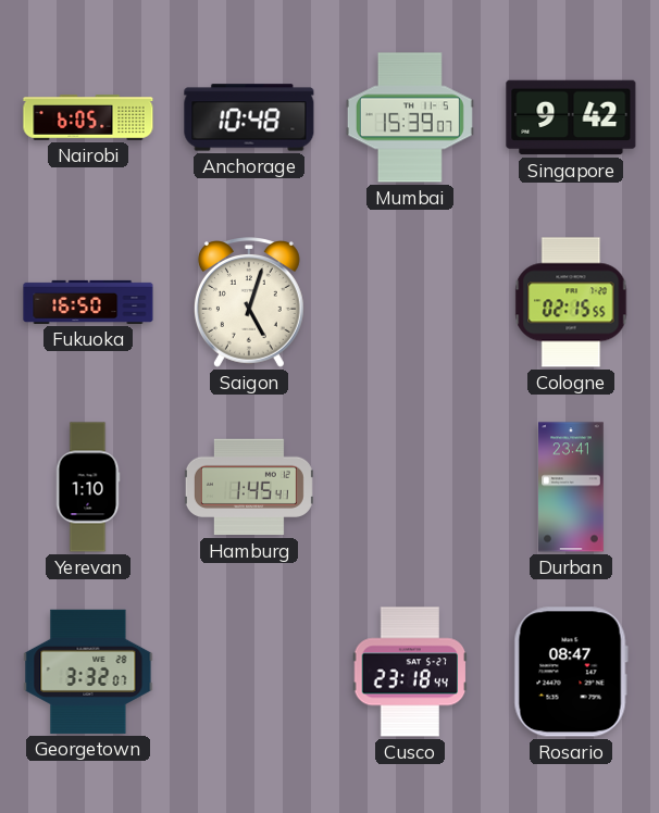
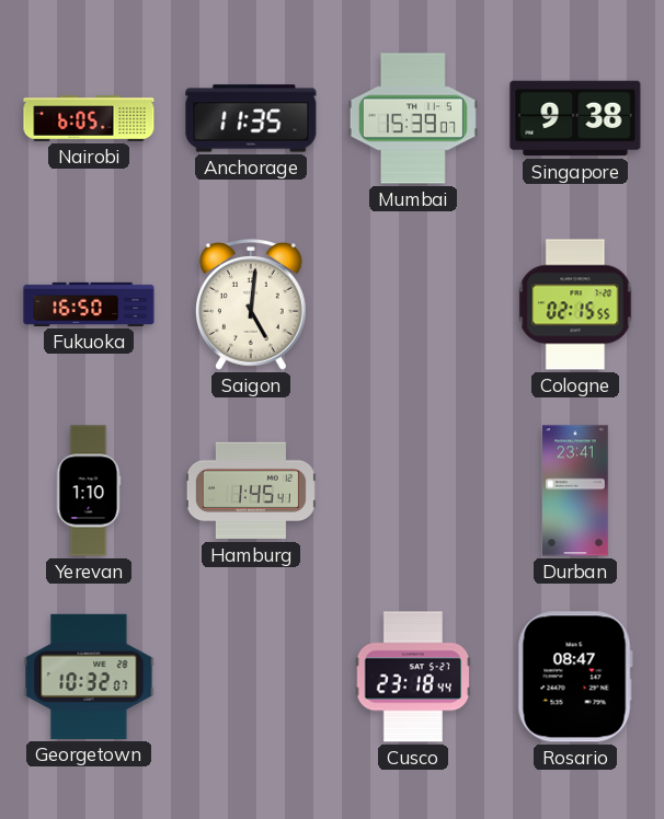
Anchorage: 10:48 -> 11:35
Singapore: 9:42 -> 9:38
Saigon: 5:03 -> 5:01
Georgetown: 3:32 -> 10:32
